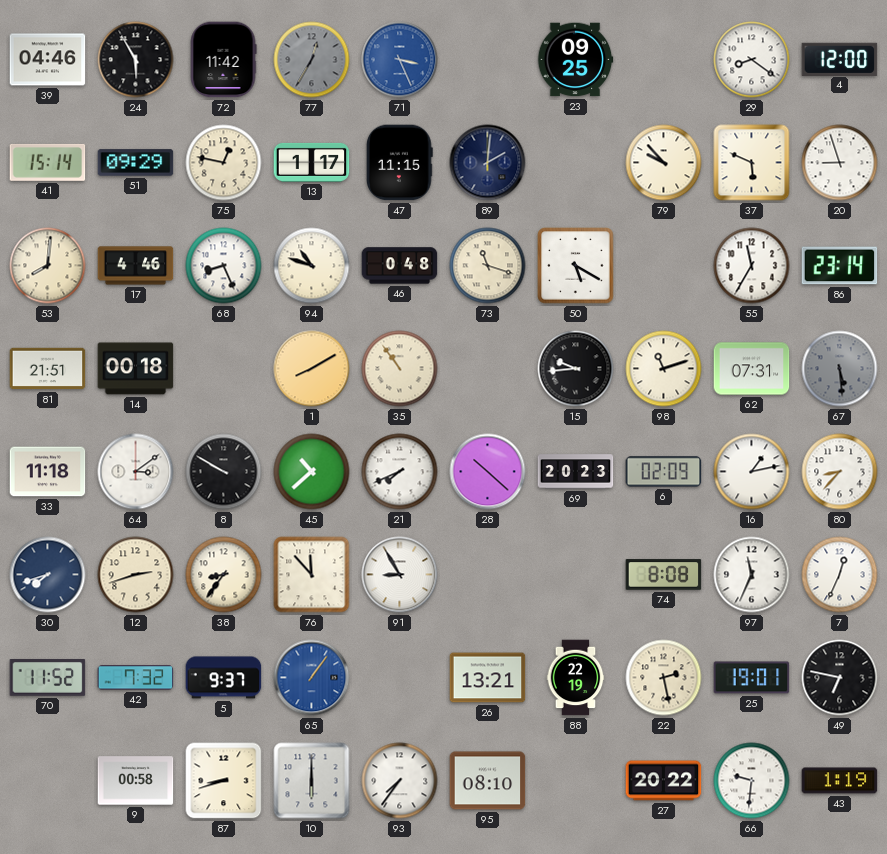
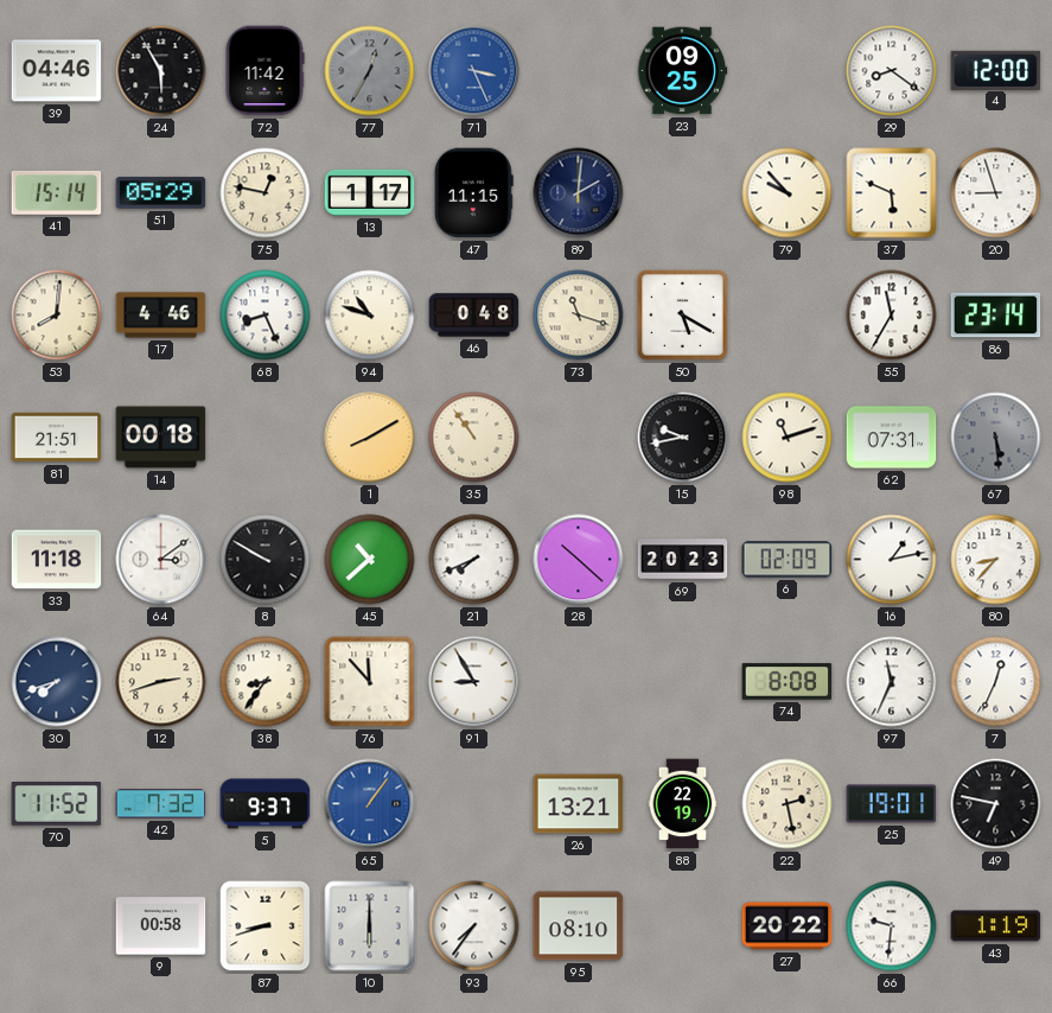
51: 09:29 -> 05:29
15: 9:44 -> 9:43
